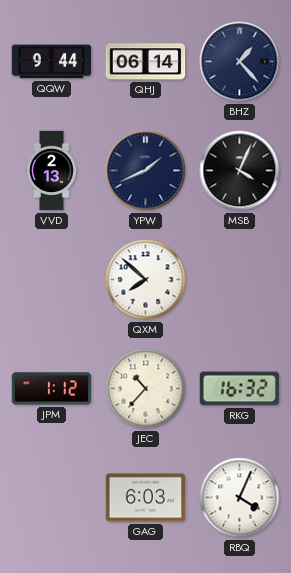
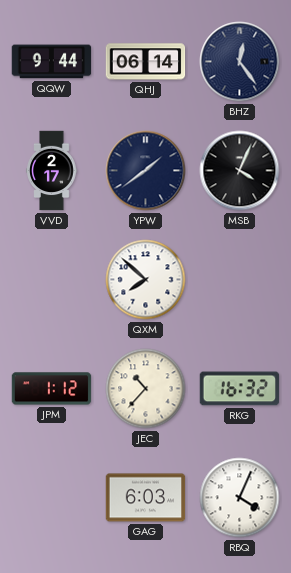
BHZ: 1:23 -> 12:24
VVD: 2:13 -> 2:17
YPW: 1:41 -> 1:39
